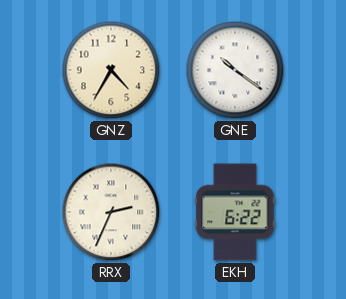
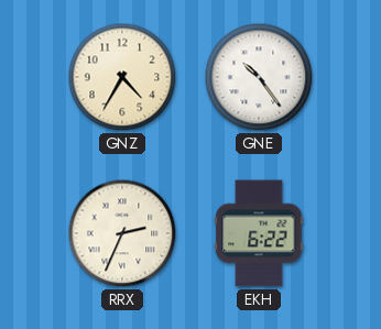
GNE: 10:21 -> 10:24
